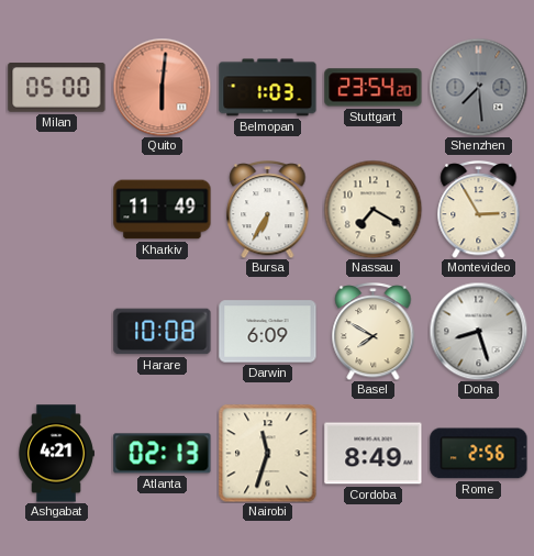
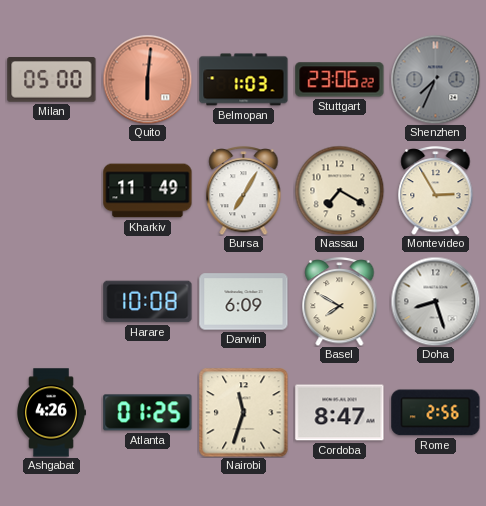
Stuttgart: 23:54 -> 23:06
Shenzhen: 7:29 -> 7:34
Bursa: 6:35 -> 7:05
Ashgabat: 4:21 -> 4:26
Atlanta: 02:13 -> 01:25
Cordoba: 8:49 -> 8:47
